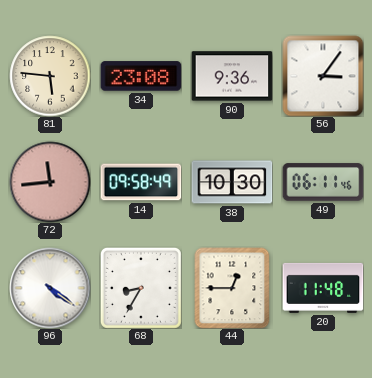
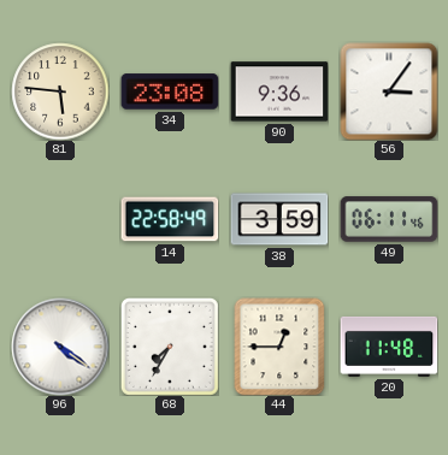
72: 11:44 -> none
14: 09:58 -> 22:58
38: 10:30 -> 3:59
68: 8:35 -> 7:35
